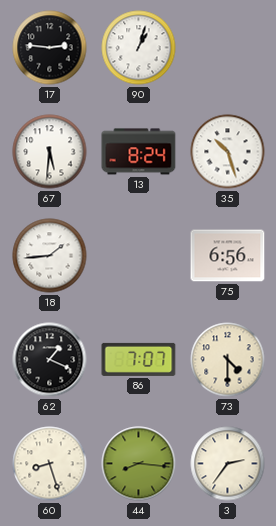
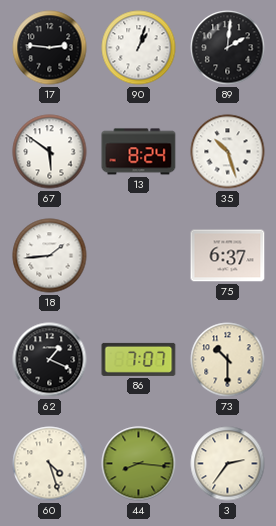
89: none -> 2:01
67: 5:31 -> 5:51
75: 6:56 -> 6:37
73: 4:30 -> 10:30
60: 8:27 -> 4:27
